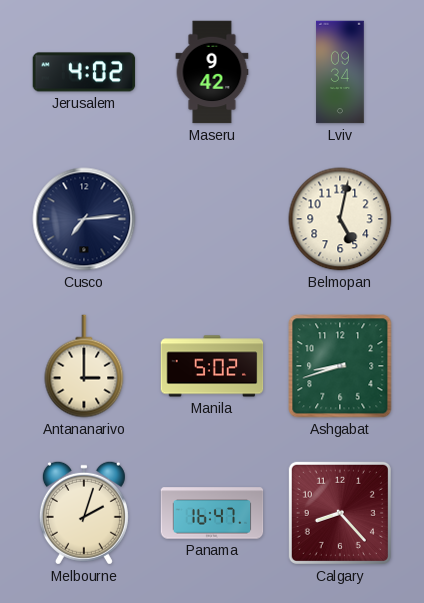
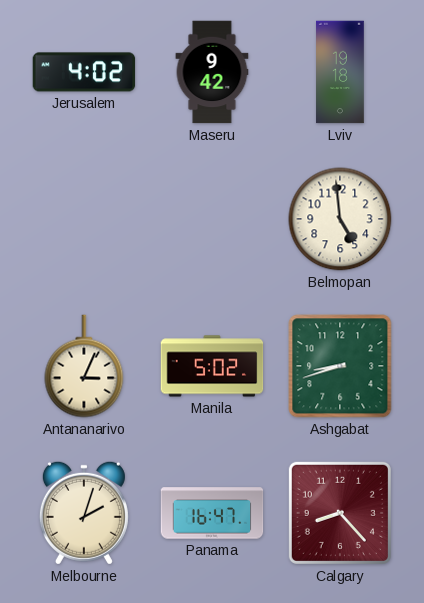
Lviv: 09:34 -> 19:18
Cusco: 7:14 -> none
Belmopan: 5:02 -> 4:59
Antananarivo: 3:00 -> 3:04
